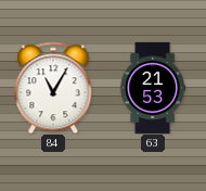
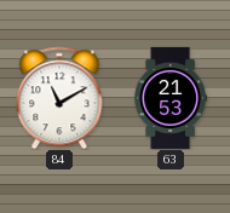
84: 11:05 -> 11:10
